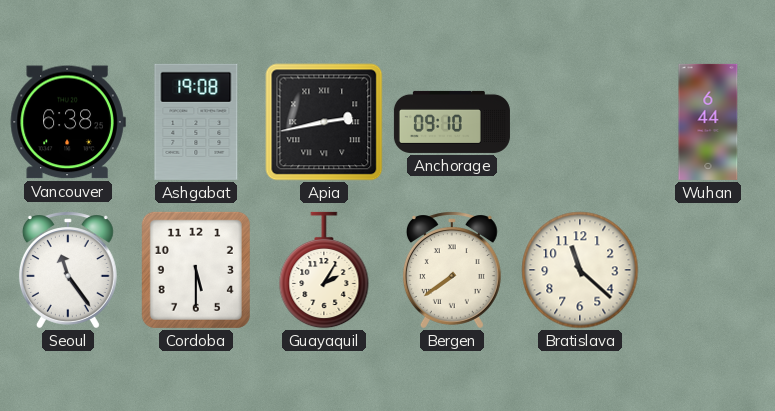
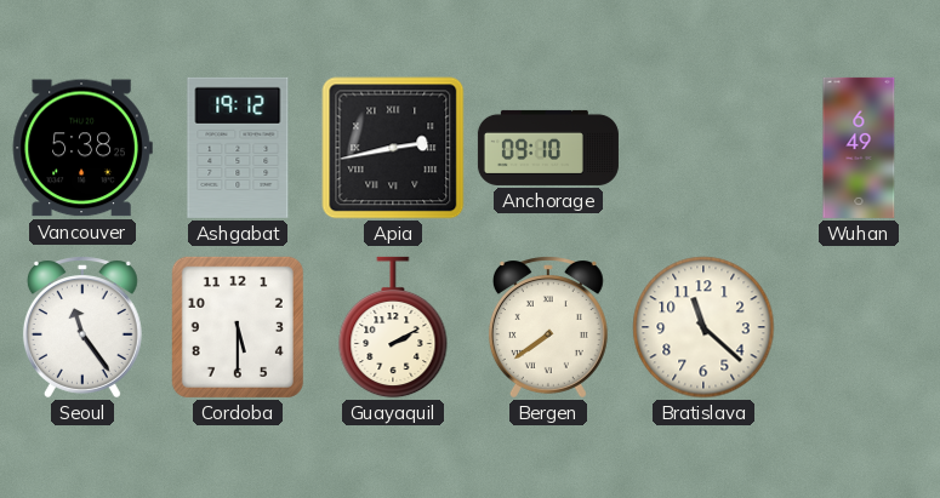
Vancouver: 6:38 -> 5:38
Ashgabat: 19:08 -> 19:12
Wuhan: 6:44 -> 6:49
Guayaquil: 2:05 -> 2:10
